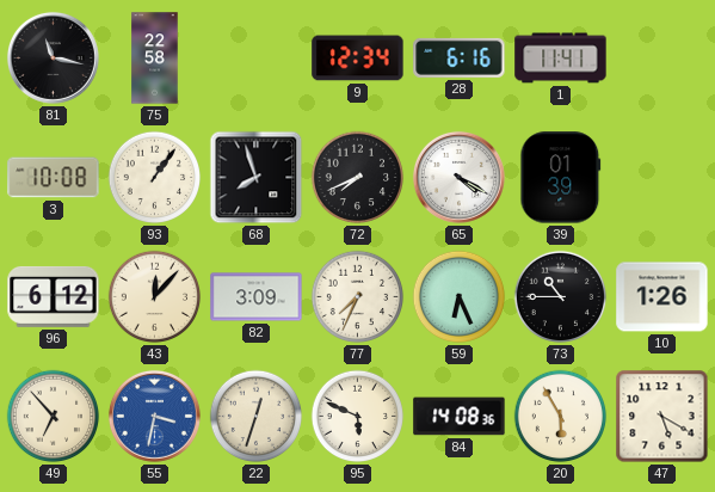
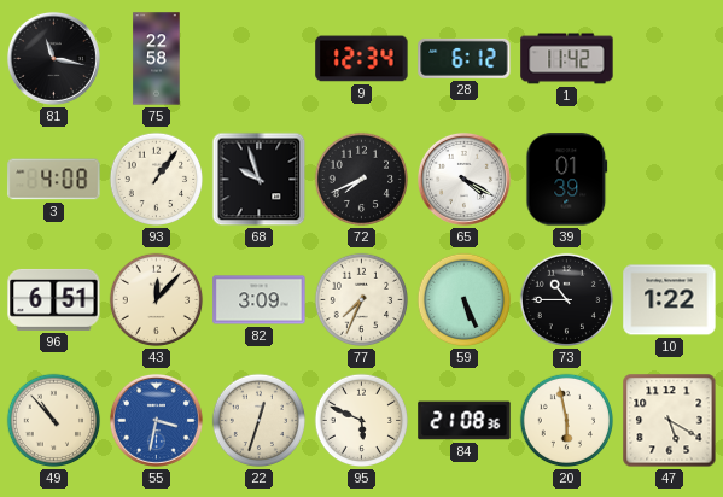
28: 6:16 -> 6:12
1: 11:41 -> 11:42
3: 10:08 -> 4:08
68: 7:57 -> 9:57
96: 6:12 -> 6:51
59: 6:26 -> 5:26
10: 1:26 -> 1:22
49: 6:53 -> 10:53
84: 14:08 -> 21:08
20: 5:55 -> 5:58
